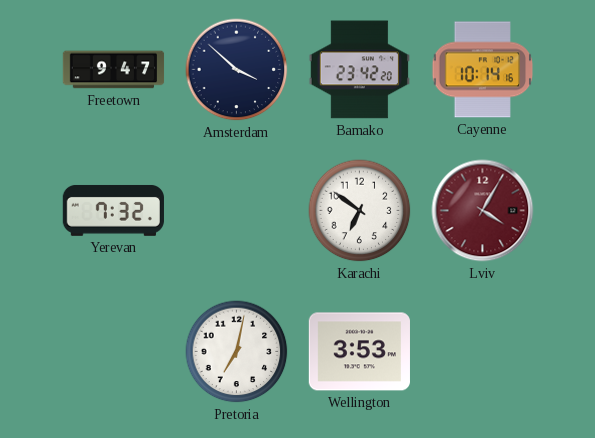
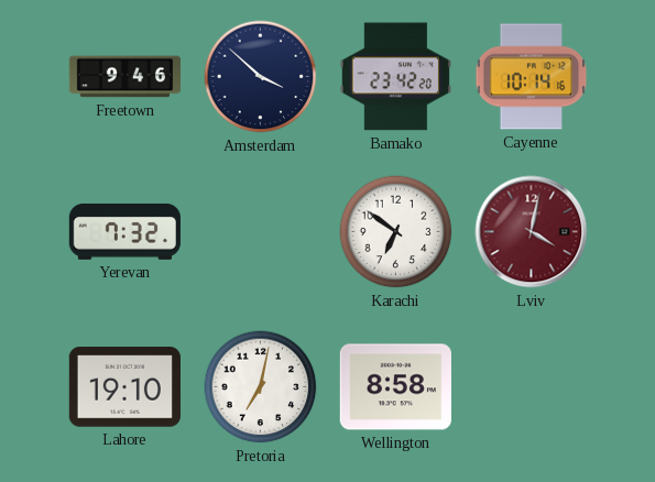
Freetown: 9:47 -> 9:46
Lviv: 4:05 -> 4:02
Lahore: none -> 19:10
Wellington: 3:53 -> 8:58
